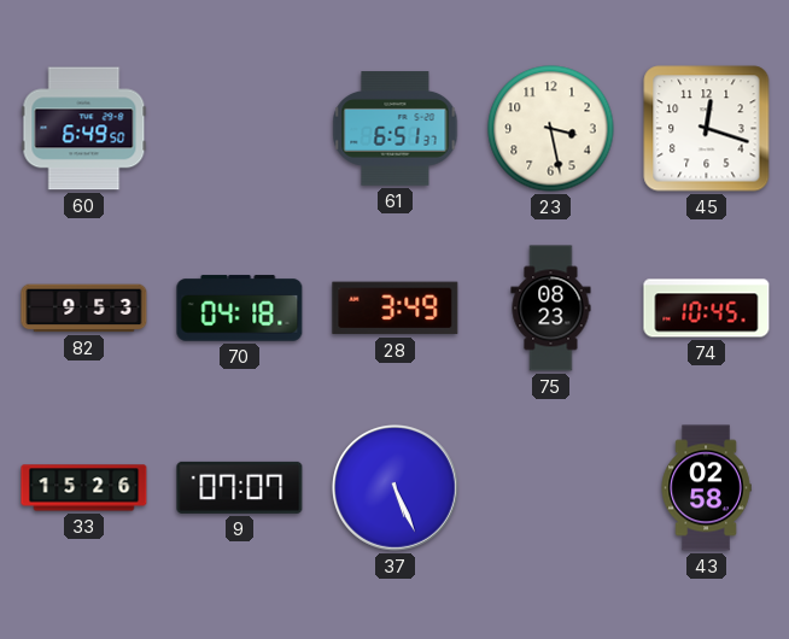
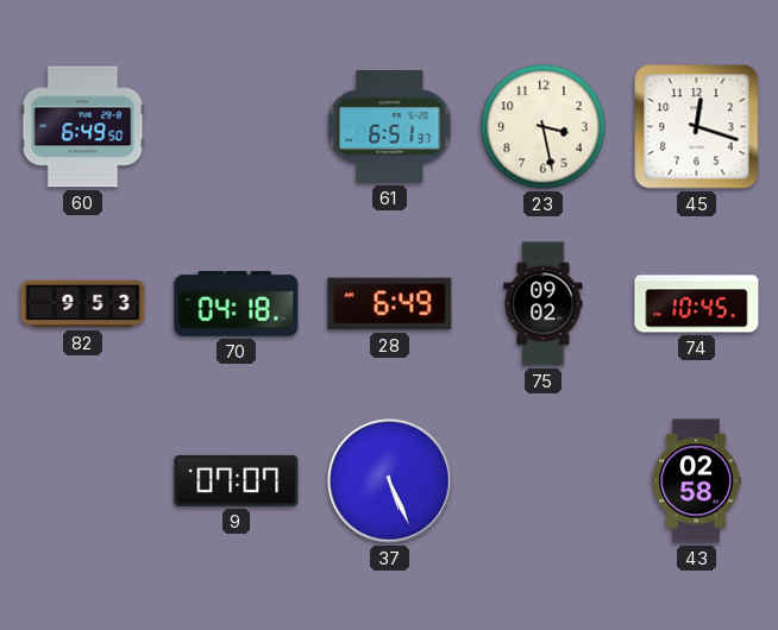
28: 3:49 -> 6:49
75: 08:23 -> 09:02
33: 15:26 -> none
